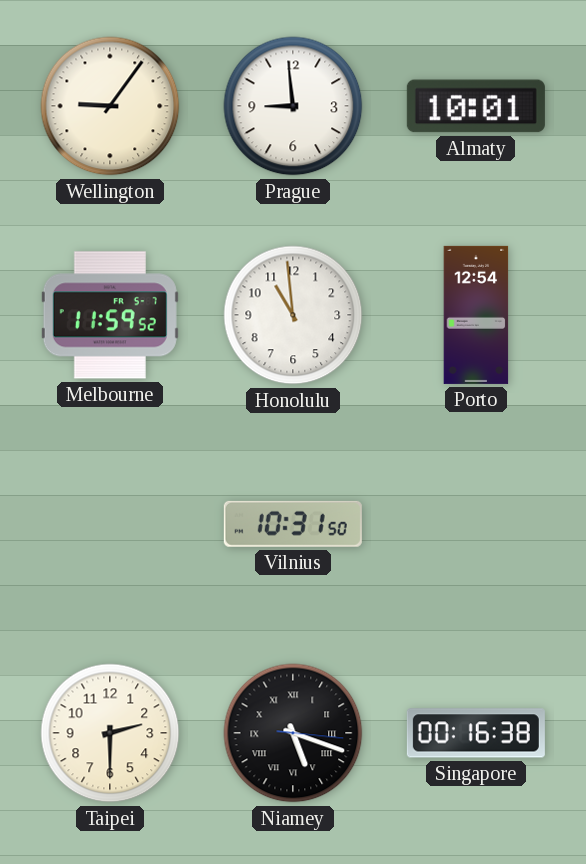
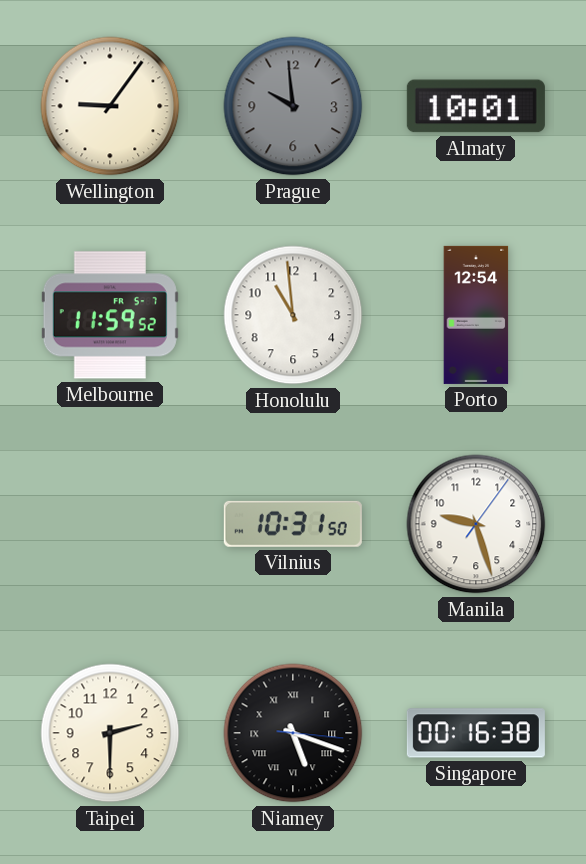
Prague: 8:59 -> 9:59
Prague dial: white -> grey
Manila: none -> 9:27
